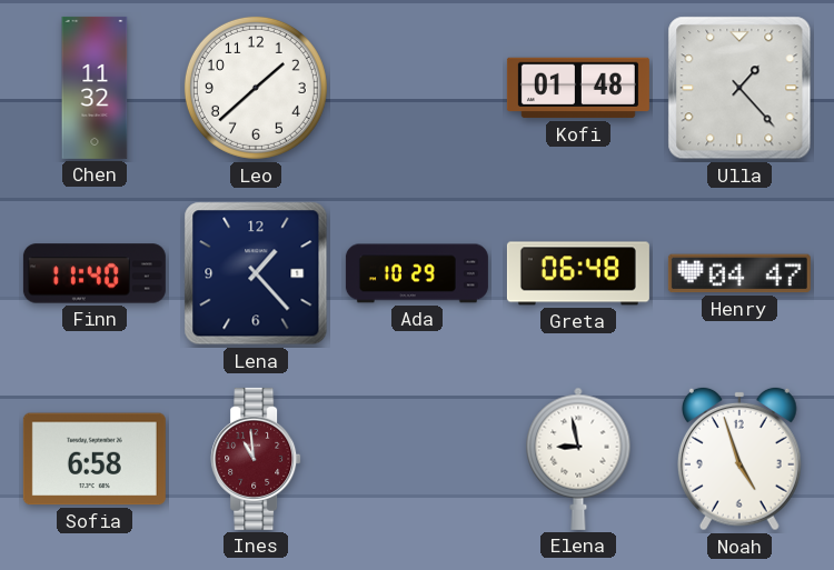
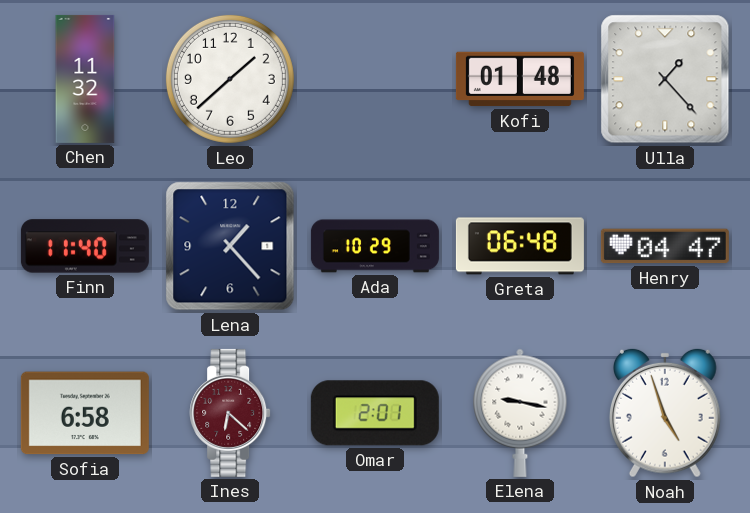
Ines: 10:59 -> 6:22
Omar: none -> 2:01
Elena: 8:58 -> 9:17
